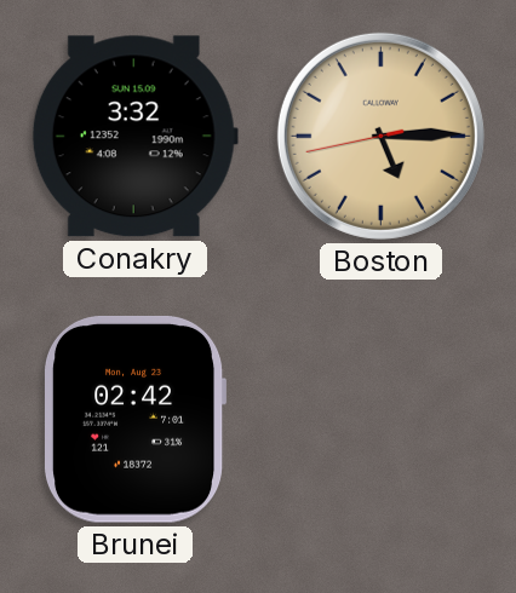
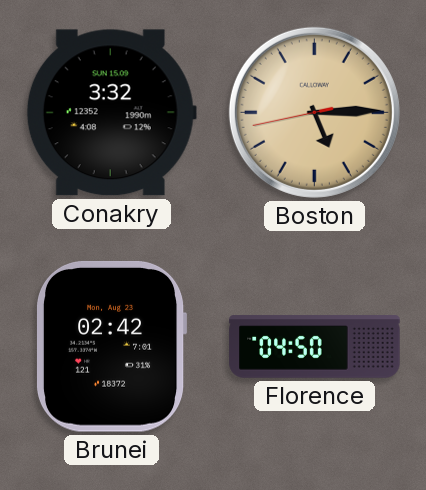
Florence: none -> 04:50
